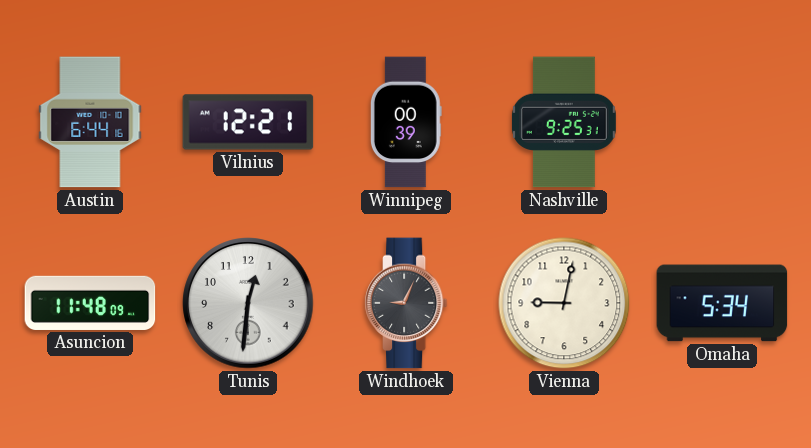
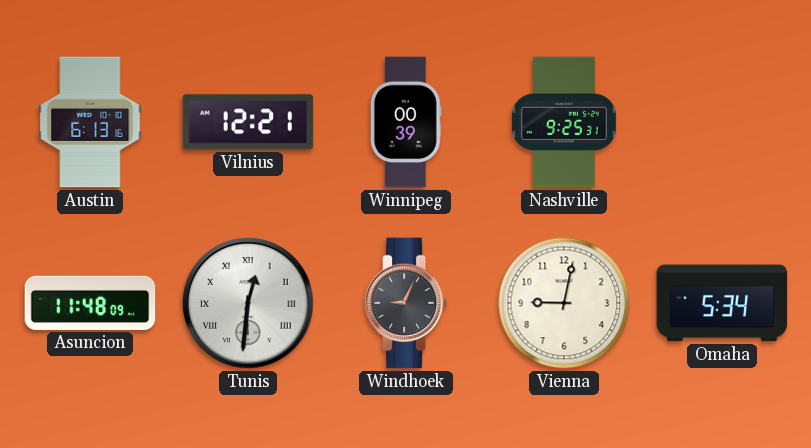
Austin: 6:44 -> 6:13
Tunis numerals: Arabic -> Roman
